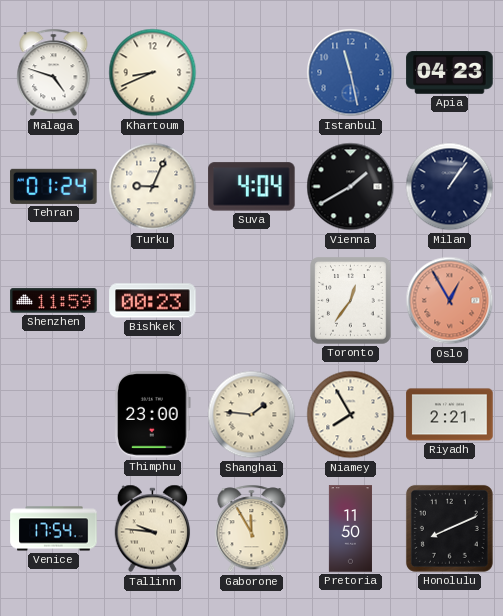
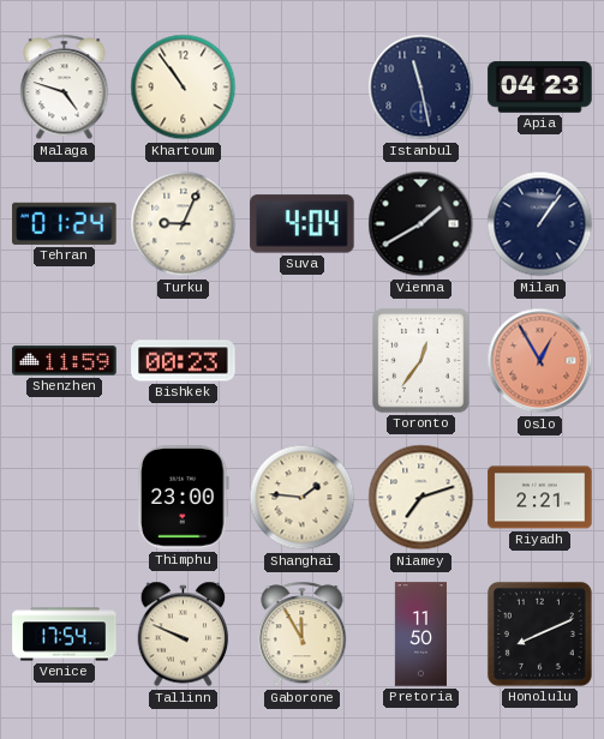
Khartoum: 8:41 -> 10:54
Istanbul dial: blue -> navy
Niamey: 7:55 -> 7:12
Tallinn: 9:46 -> 9:49
